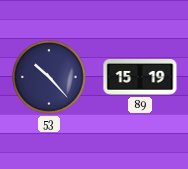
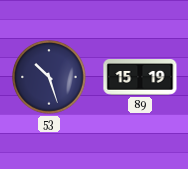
53: 10:23 -> 10:27
